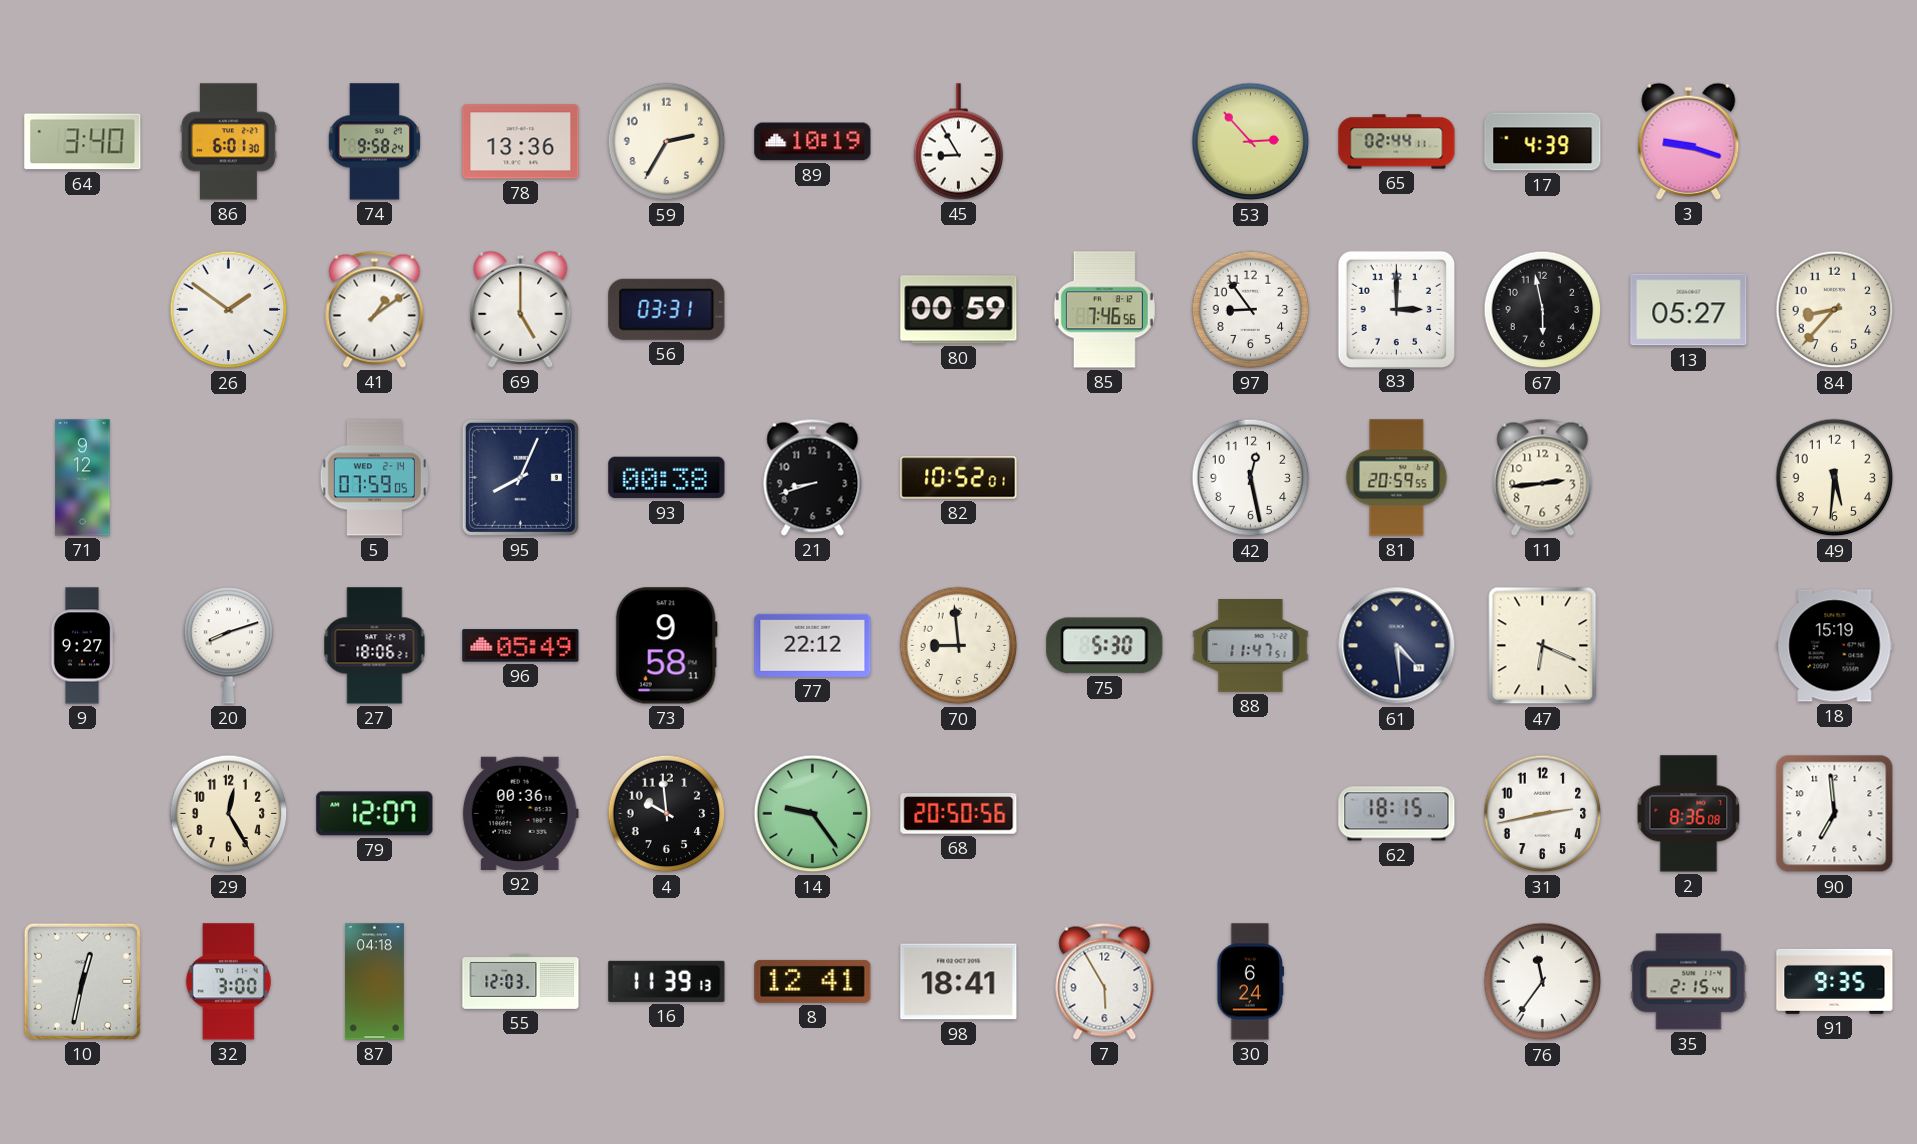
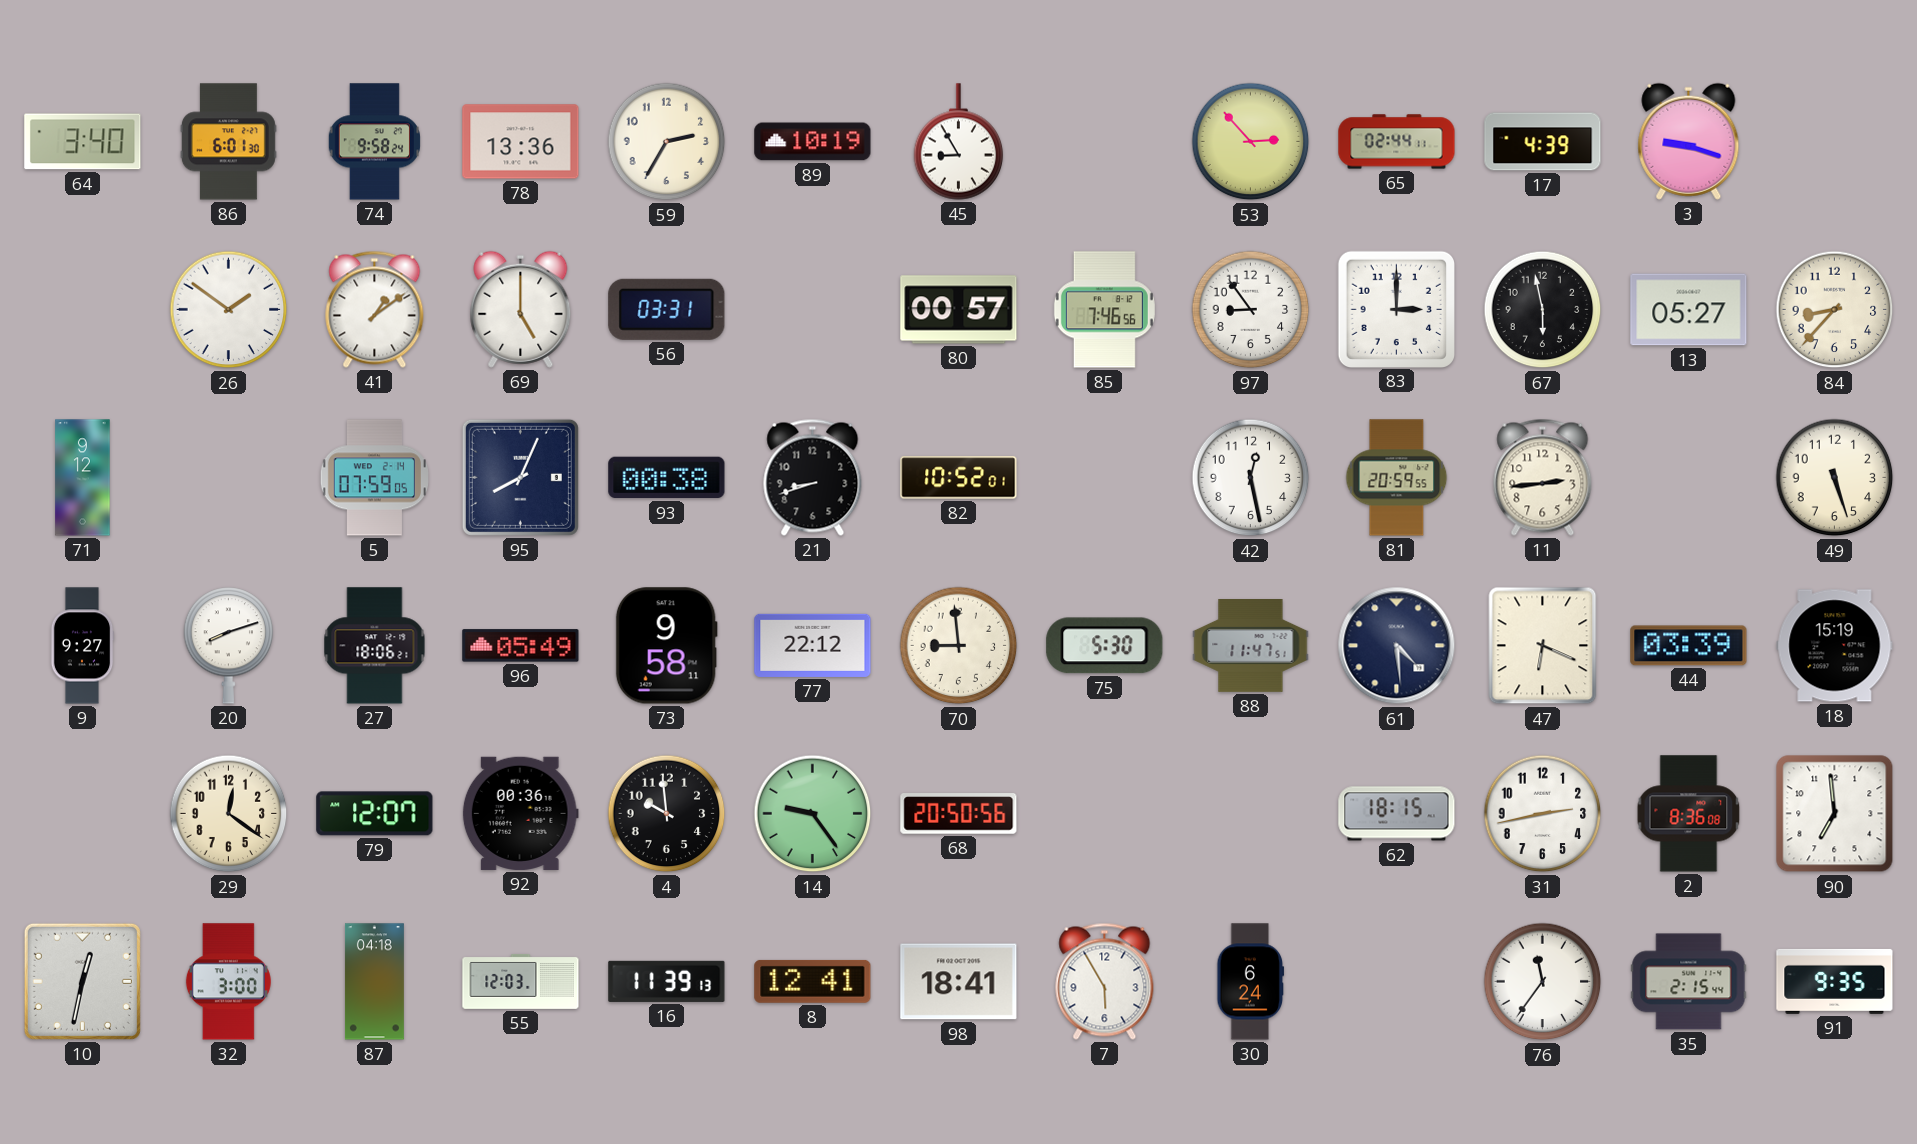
80: 00:59 -> 00:57
49: 5:31 -> 5:27
44: none -> 03:39
29: 12:25 -> 12:21
